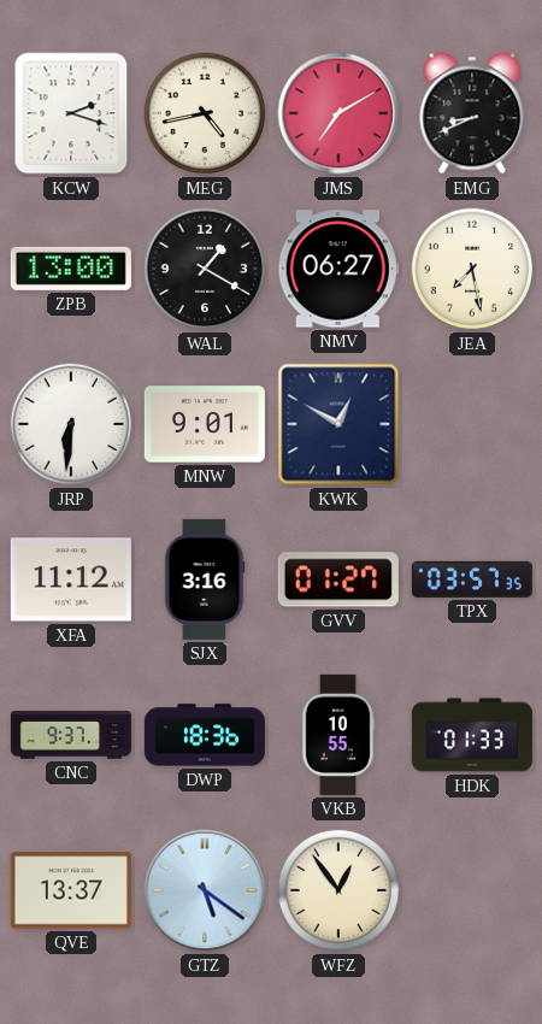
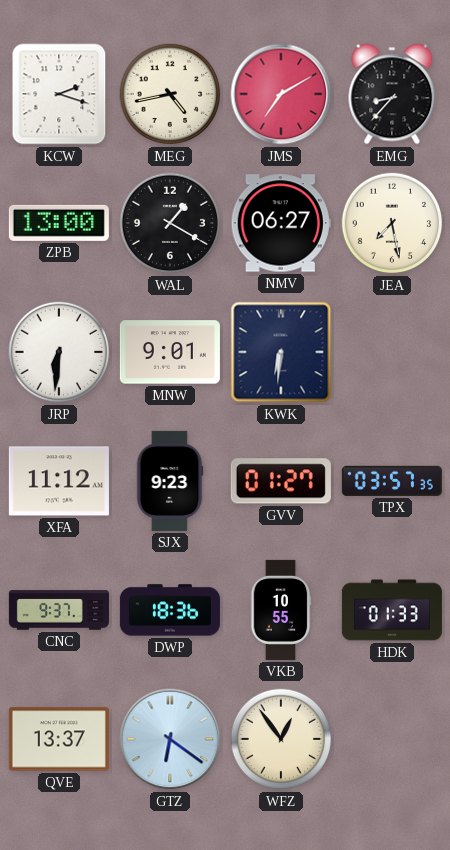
EMG: 8:41 -> 8:37
KWK: 12:50 -> 6:31
SJX: 3:16 -> 9:23
GTZ: 5:21 -> 6:21
